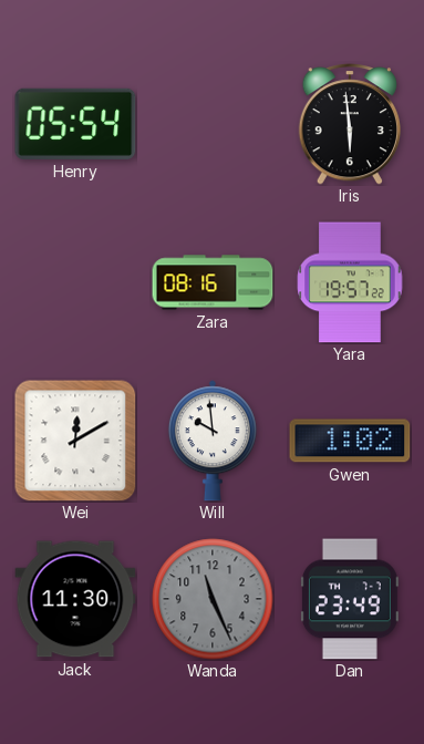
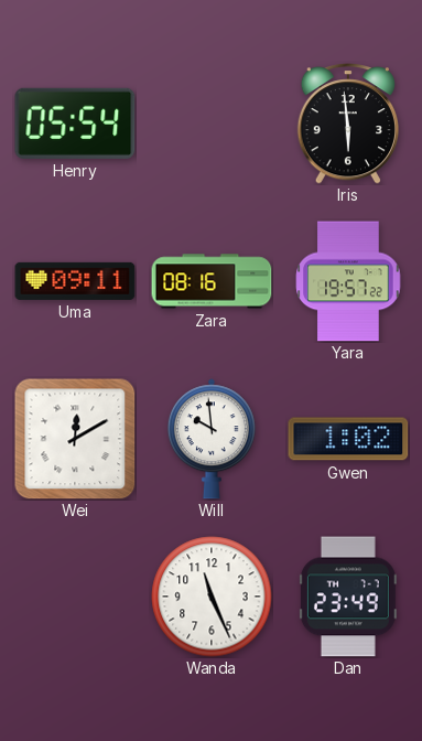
Uma: none -> 09:11
Jack: 11:30 -> none
Wanda dial: grey -> white
